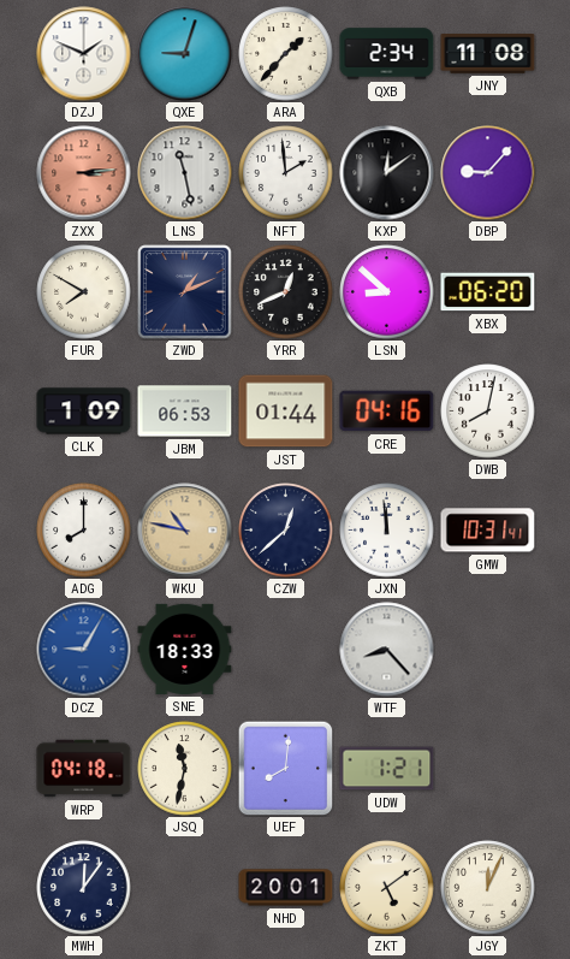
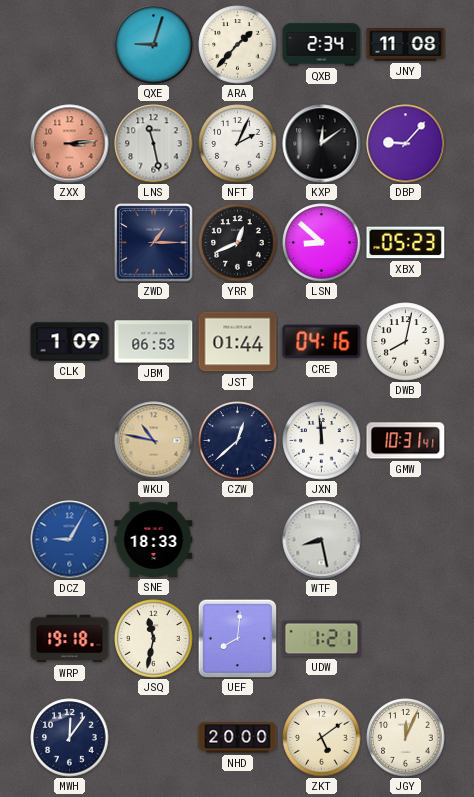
DZJ: 1:49 -> none
NFT: 1:59 -> 2:04
FUR: 7:50 -> none
ZWD: 1:11 -> 1:15
XBX: 06:20 -> 05:23
ADG: 8:00 -> none
WTF: 8:23 -> 8:28
WRP: 04:18 -> 19:18
NHD: 20:01 -> 20:00
